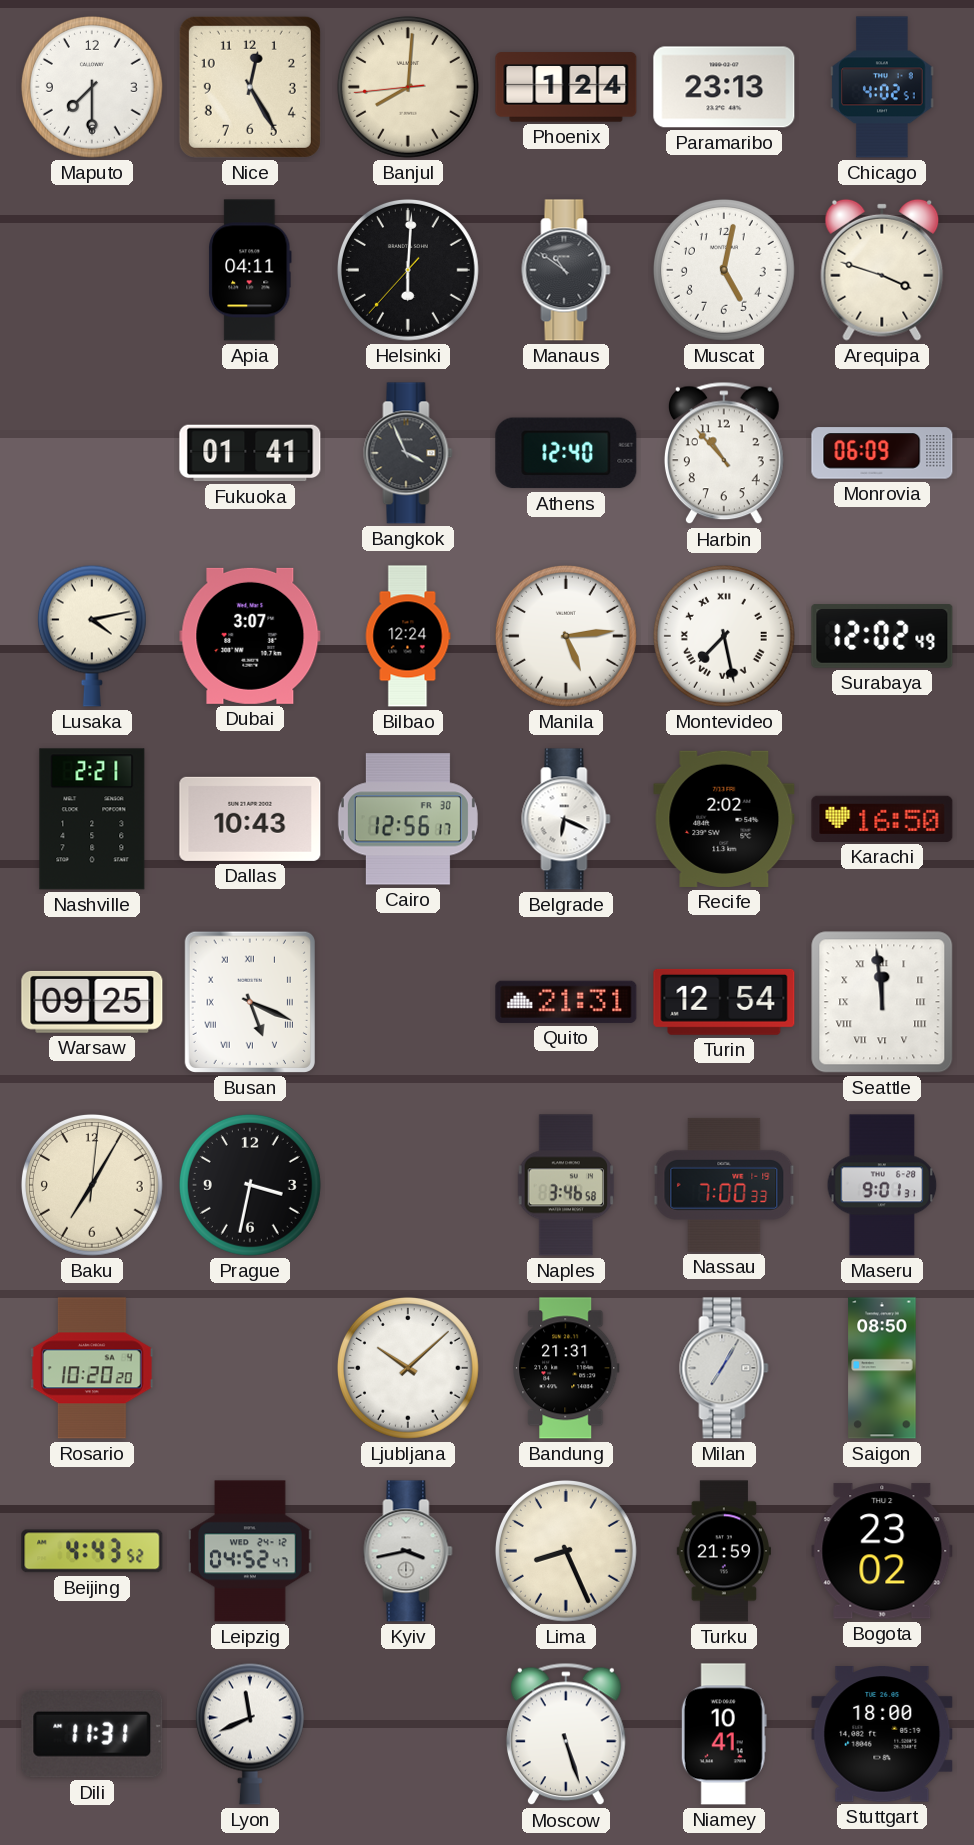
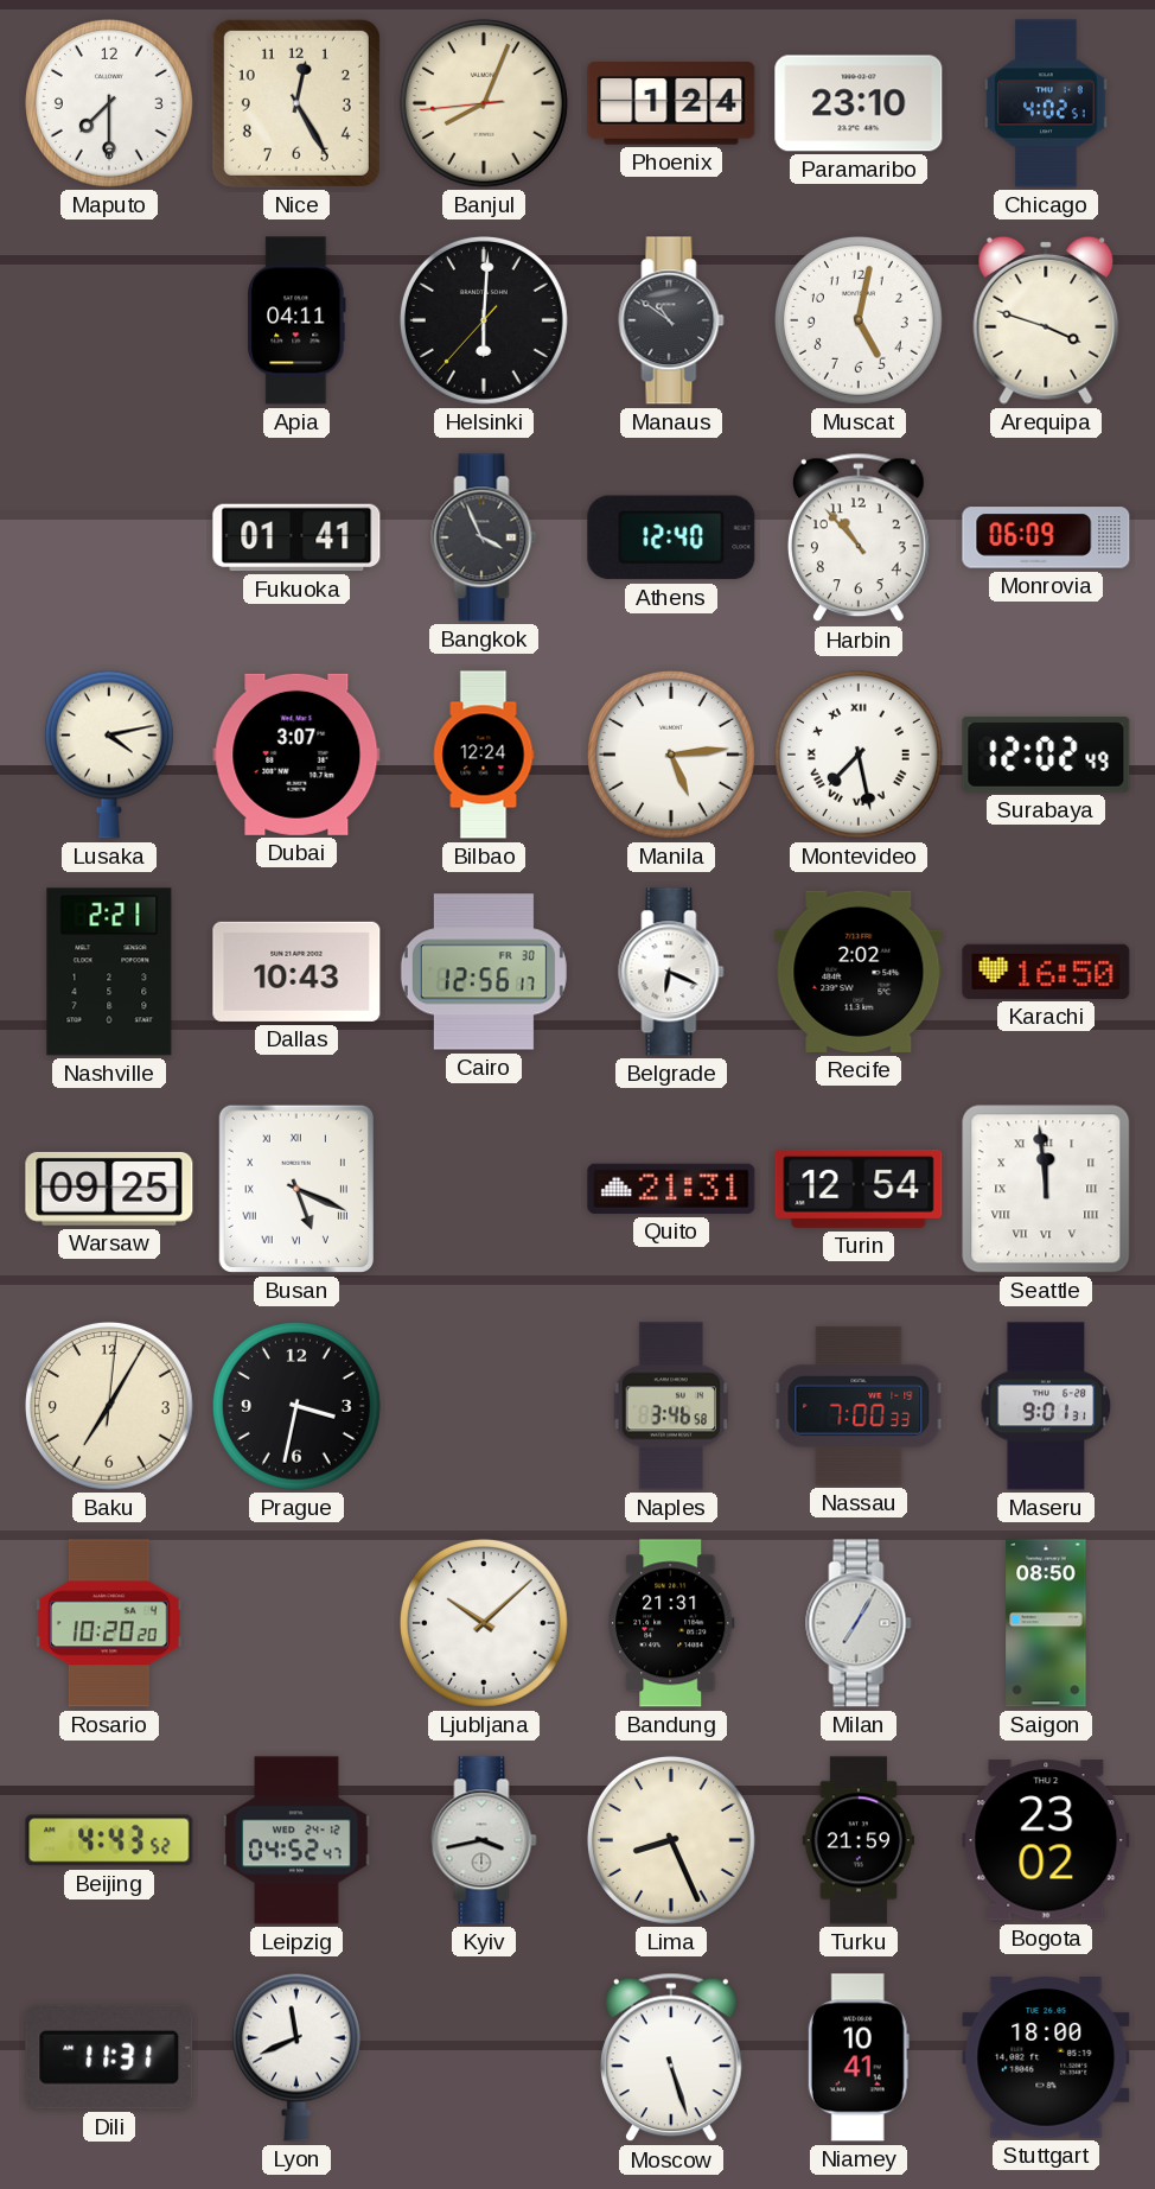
Banjul: 8:00 -> 8:03
Paramaribo: 23:13 -> 23:10
